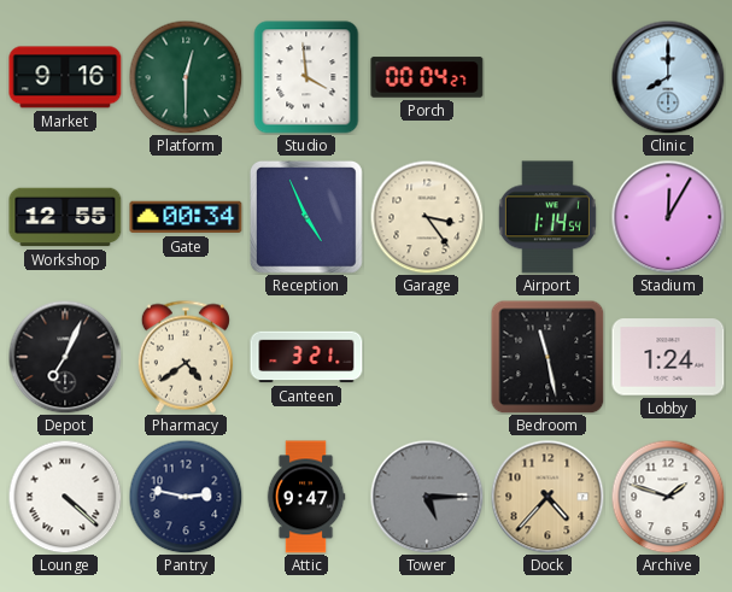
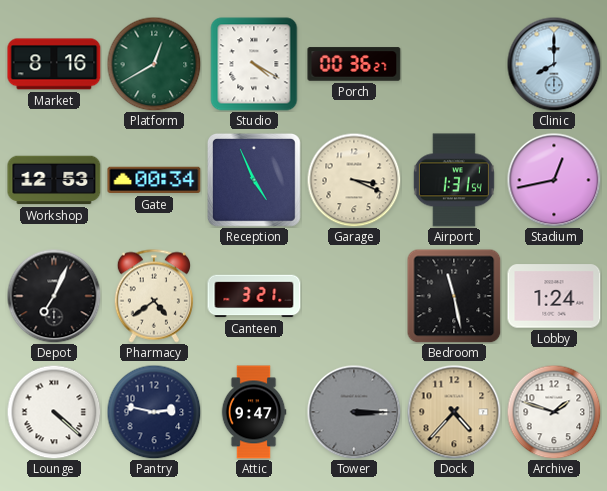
Market: 9:16 -> 8:16
Platform: 12:30 -> 12:40
Studio: 3:59 -> 4:20
Porch: 00:04 -> 00:36
Workshop: 12:55 -> 12:53
Garage: 3:24 -> 3:19
Airport: 1:14 -> 1:31
Stadium: 12:05 -> 12:43
Tower: 5:15 -> 3:15
